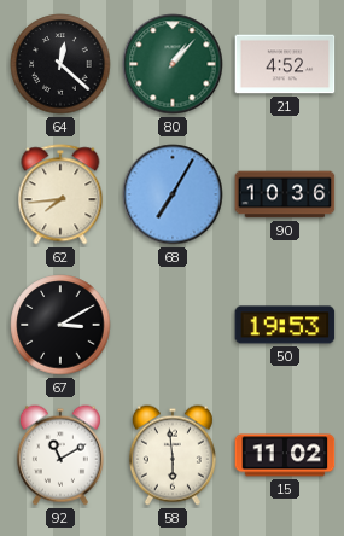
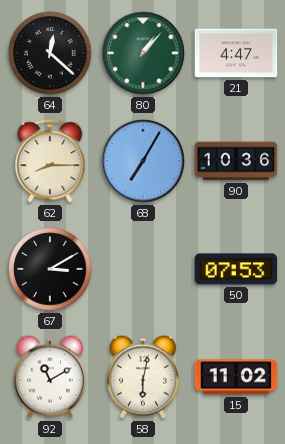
21: 4:52 -> 4:47
62: 7:44 -> 8:15
50: 19:53 -> 07:53
58: 5:59 -> 6:02
